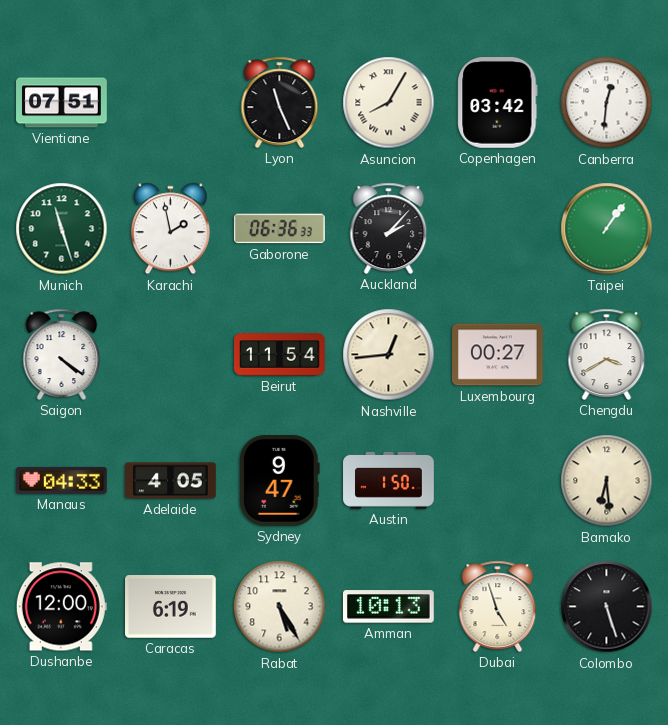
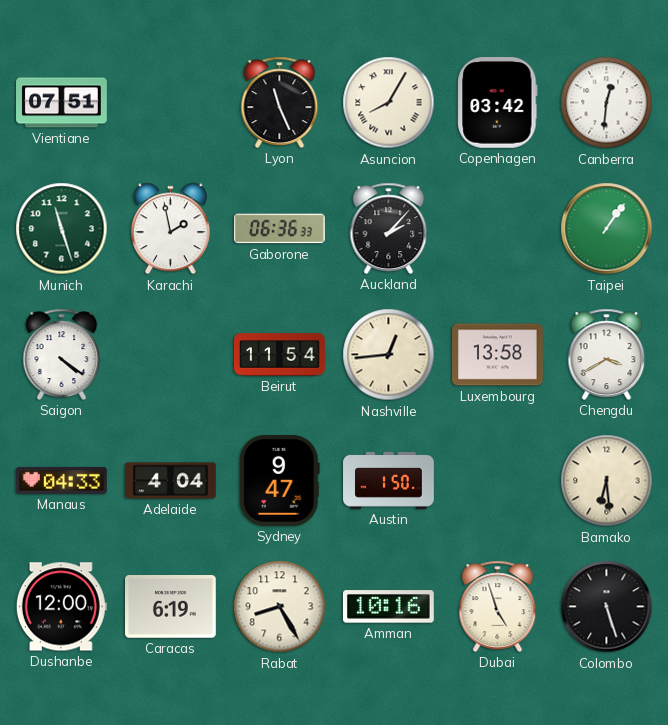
Luxembourg: 00:27 -> 13:58
Adelaide: 4:05 -> 4:04
Rabat: 5:25 -> 8:25
Amman: 10:13 -> 10:16
